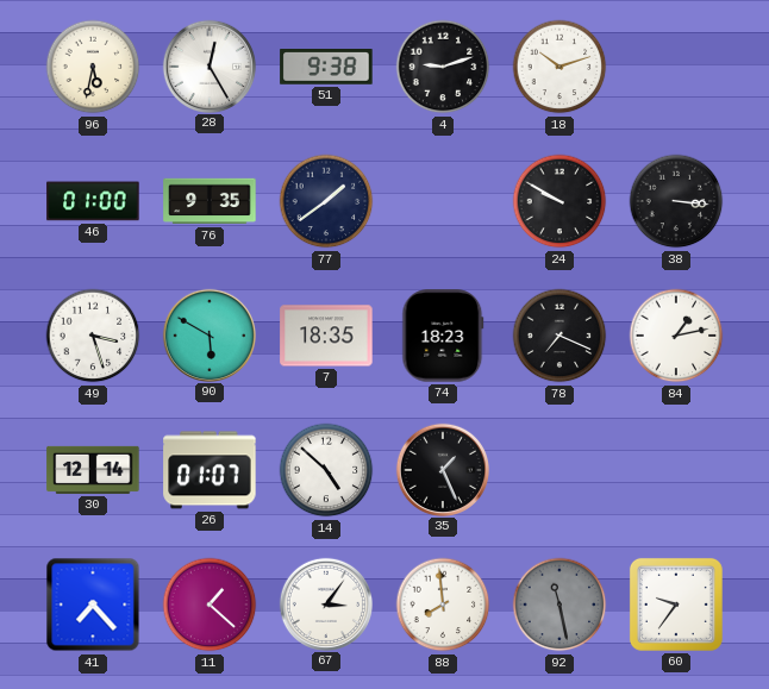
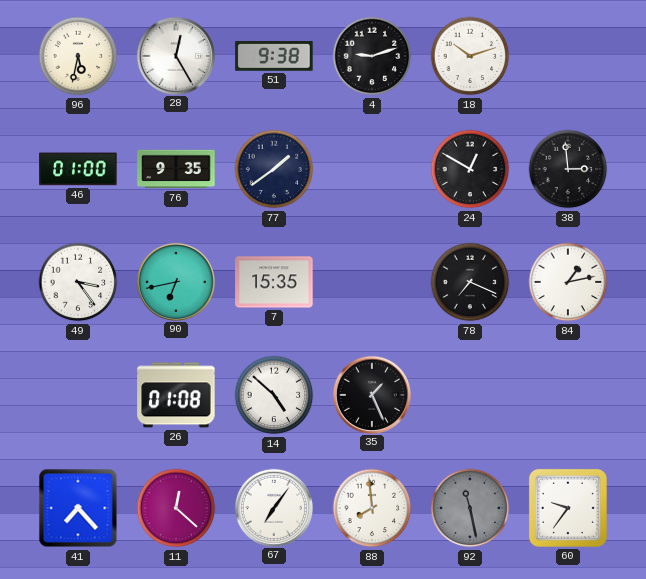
24: 9:50 -> 12:50
38: 3:16 -> 2:59
49: 3:27 -> 3:24
90: 5:50 -> 6:43
7: 18:35 -> 15:35
74: 18:23 -> none
30: 12:14 -> none
26: 01:07 -> 01:08
11: 1:22 -> 12:22
67: 3:06 -> 7:06
